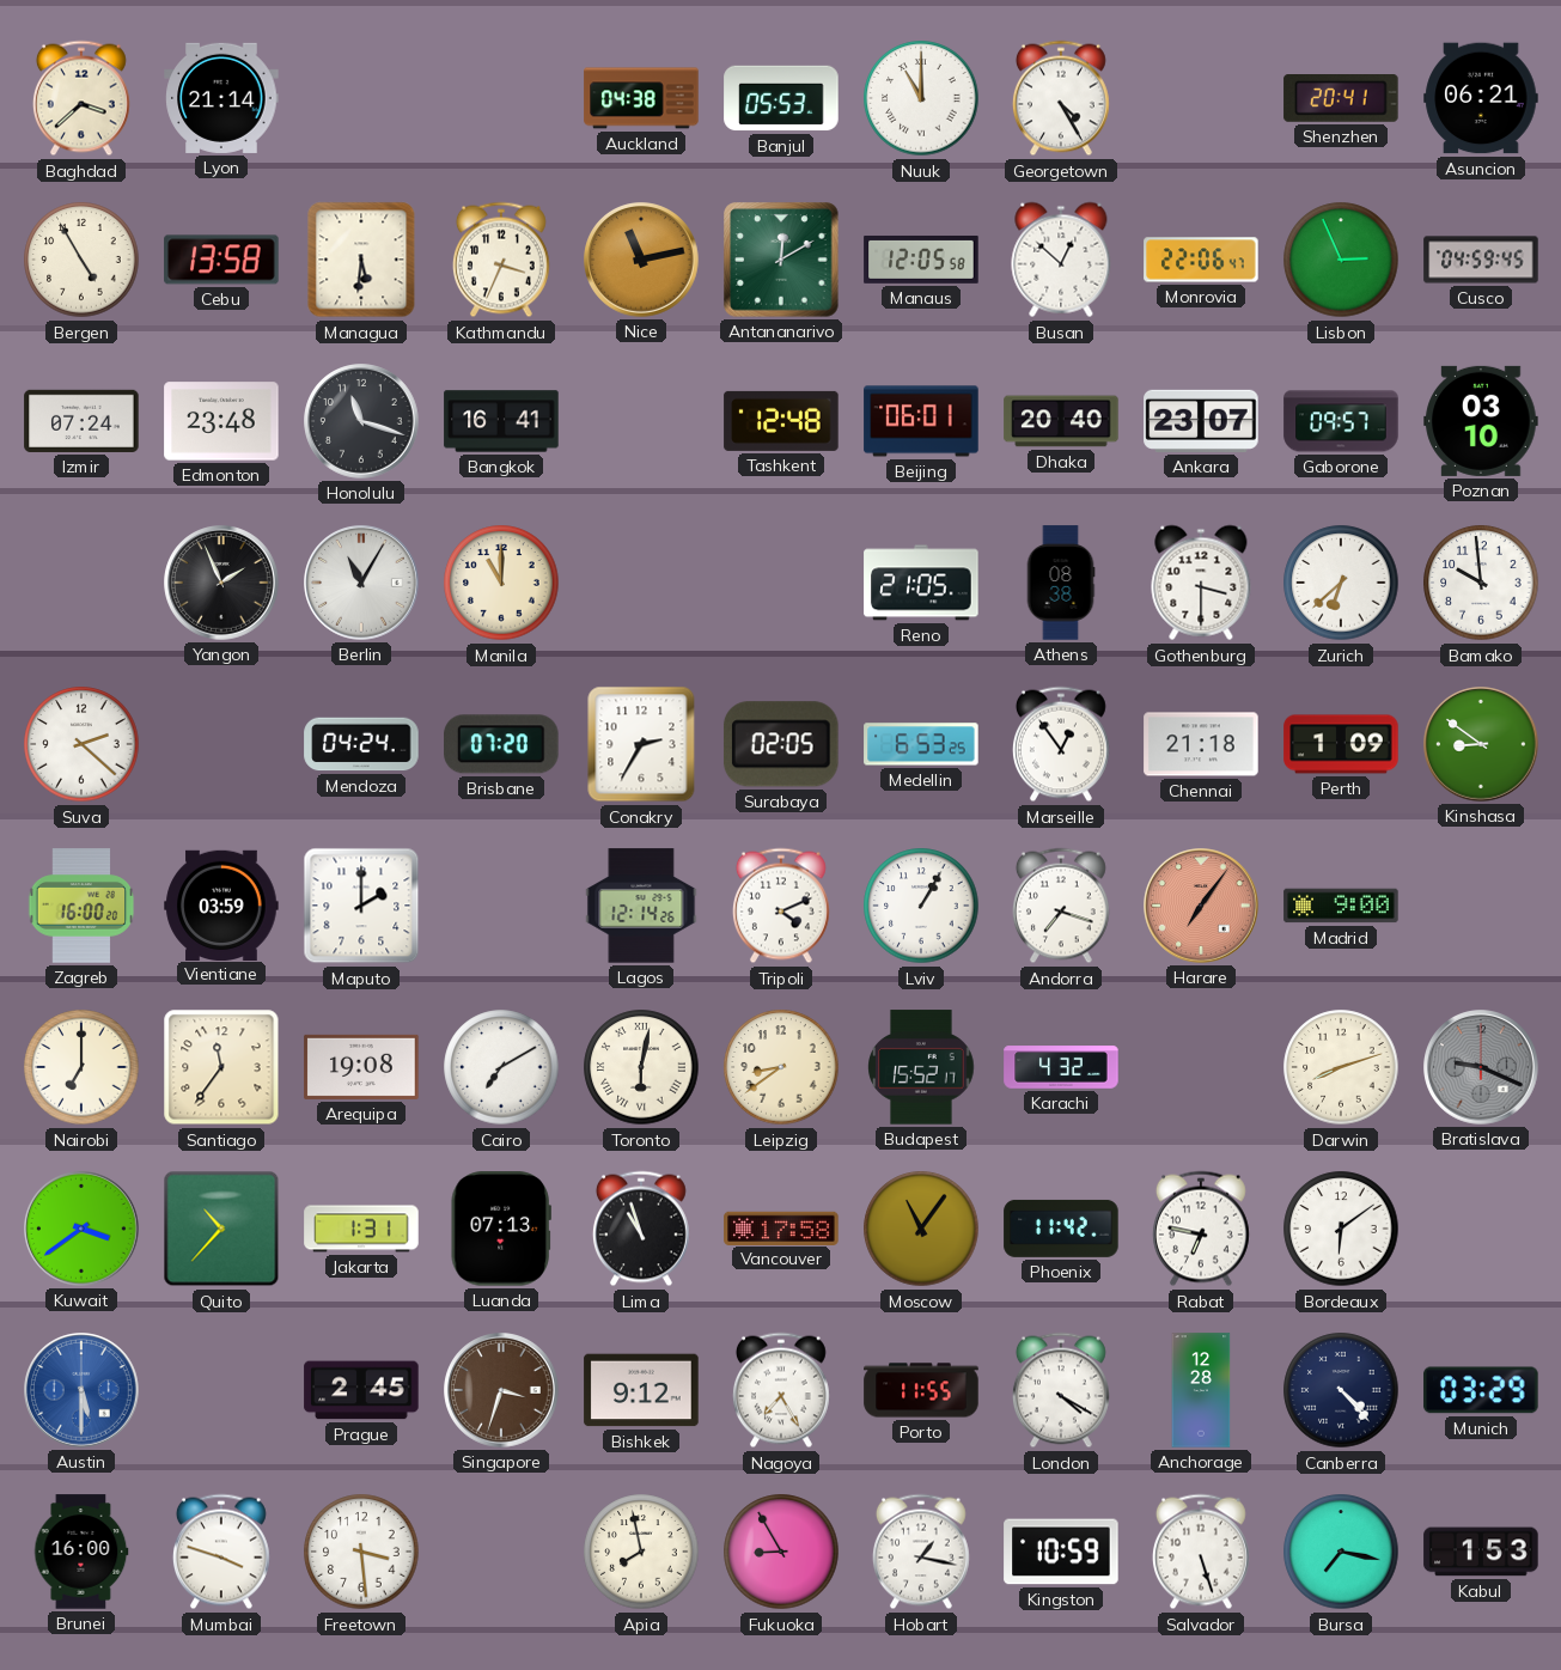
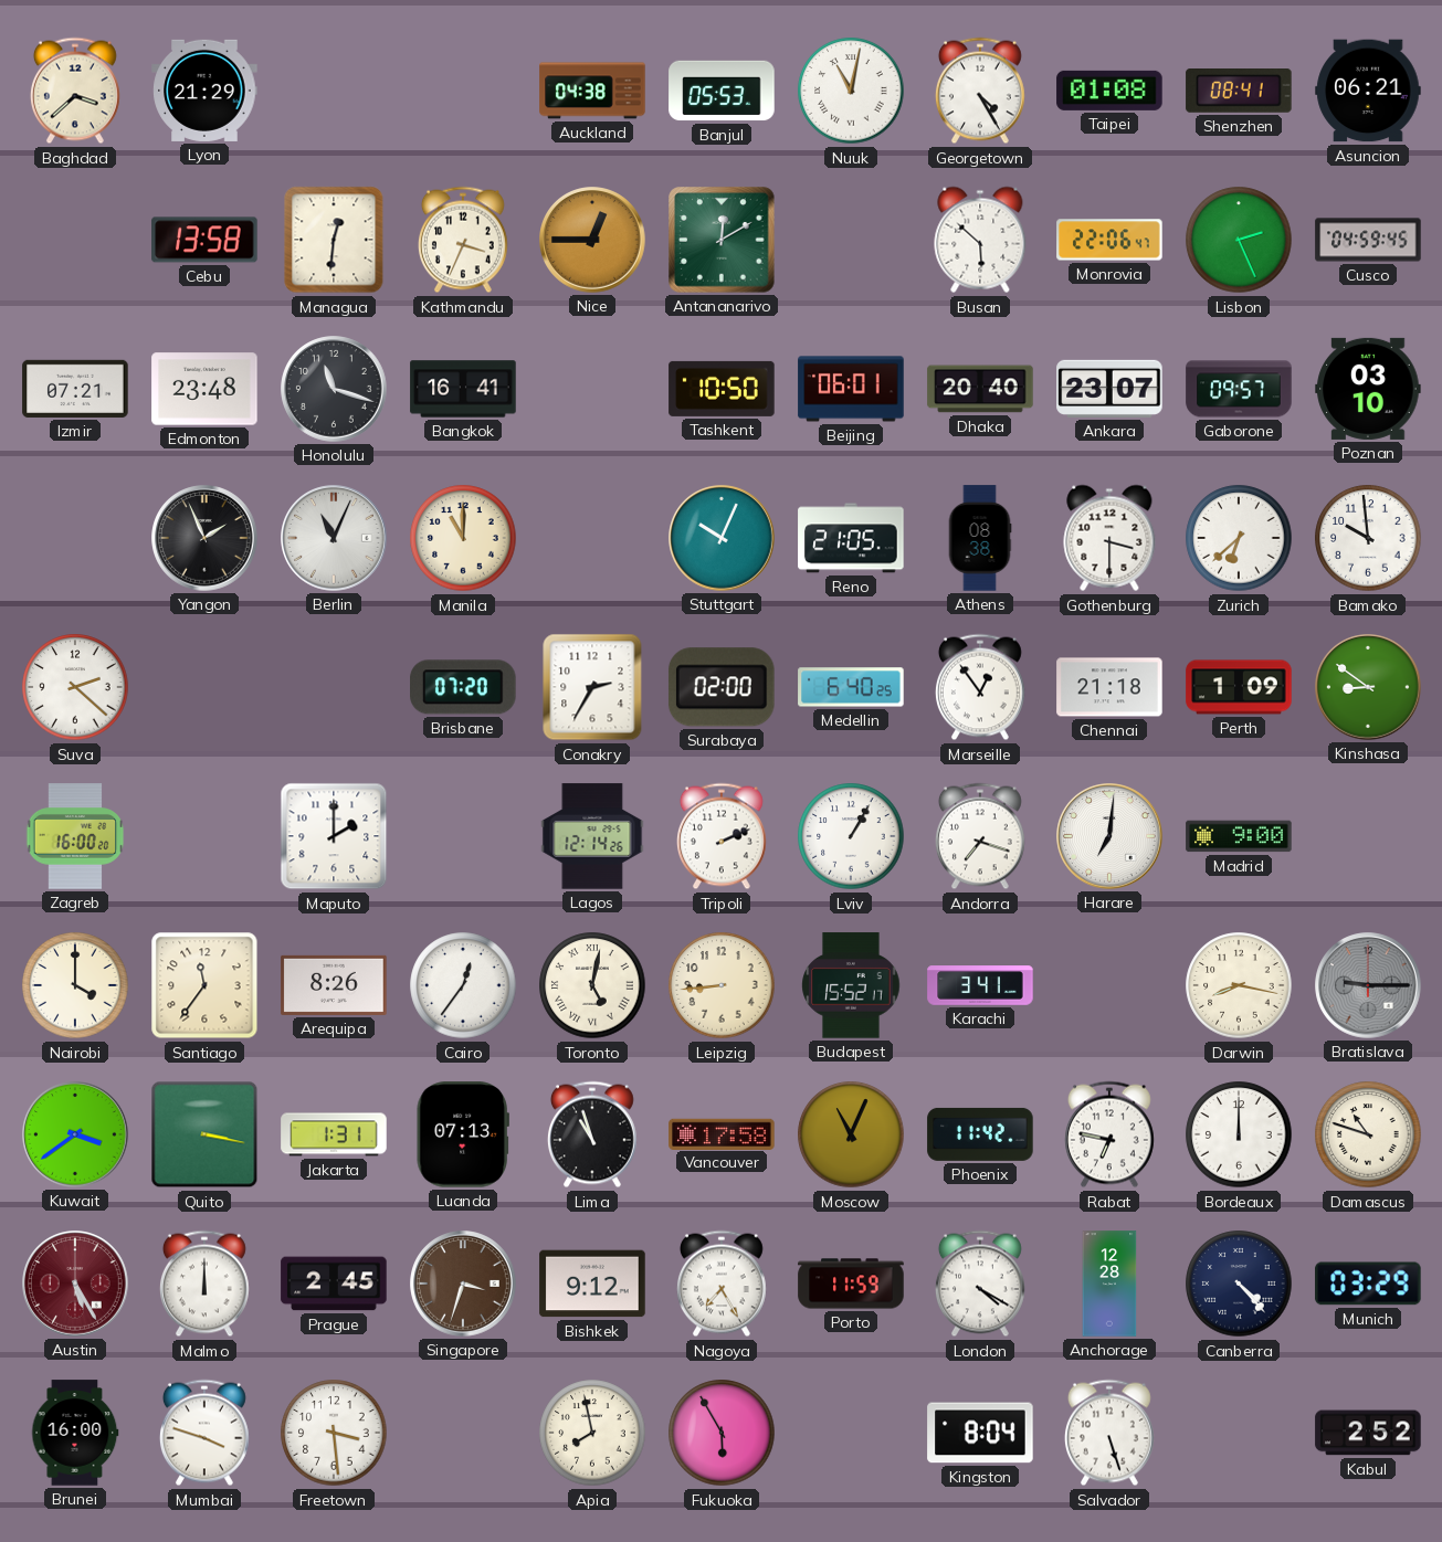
Lyon: 21:14 -> 21:29
Nuuk: 11:00 -> 11:02
Taipei: none -> 01:08
Shenzhen: 20:41 -> 08:41
Bergen: 4:55 -> none
Managua: 5:31 -> 12:31
Nice: 11:13 -> 12:45
Manaus: 12:05 -> none
Busan: 12:52 -> 5:52
Lisbon: 2:56 -> 2:26
Izmir: 07:24 -> 07:21
Tashkent: 12:48 -> 10:50
Berlin: 11:05 -> 11:04
Stuttgart: none -> 10:04
Mendoza: 04:24 -> none
Surabaya: 02:05 -> 02:00
Medellin: 6:53 -> 6:40
Vientiane: 03:59 -> none
Tripoli: 4:11 -> 2:11
Harare: 7:06 -> 7:01
Harare dial: salmon -> white
Nairobi: 7:00 -> 4:00
Arequipa: 19:08 -> 8:26
Cairo: 7:10 -> 12:36
Toronto: 6:02 -> 5:02
Leipzig: 8:39 -> 8:44
Karachi: 4:32 -> 3:41
Darwin: 8:12 -> 8:17
Bratislava: 9:19 -> 9:15
Quito: 10:37 -> 3:17
Moscow: 11:06 -> 11:04
Bordeaux: 6:09 -> 12:00
Damascus: none -> 10:48
Austin: 5:30 -> 5:25
Austin dial: blue -> burgundy
Malmo: none -> 12:00
Porto: 11:55 -> 11:59
Fukuoka: 8:55 -> 5:55
Hobart: 1:17 -> none
Kingston: 10:59 -> 8:04
Bursa: 7:17 -> none
Kabul: 1:53 -> 2:52
